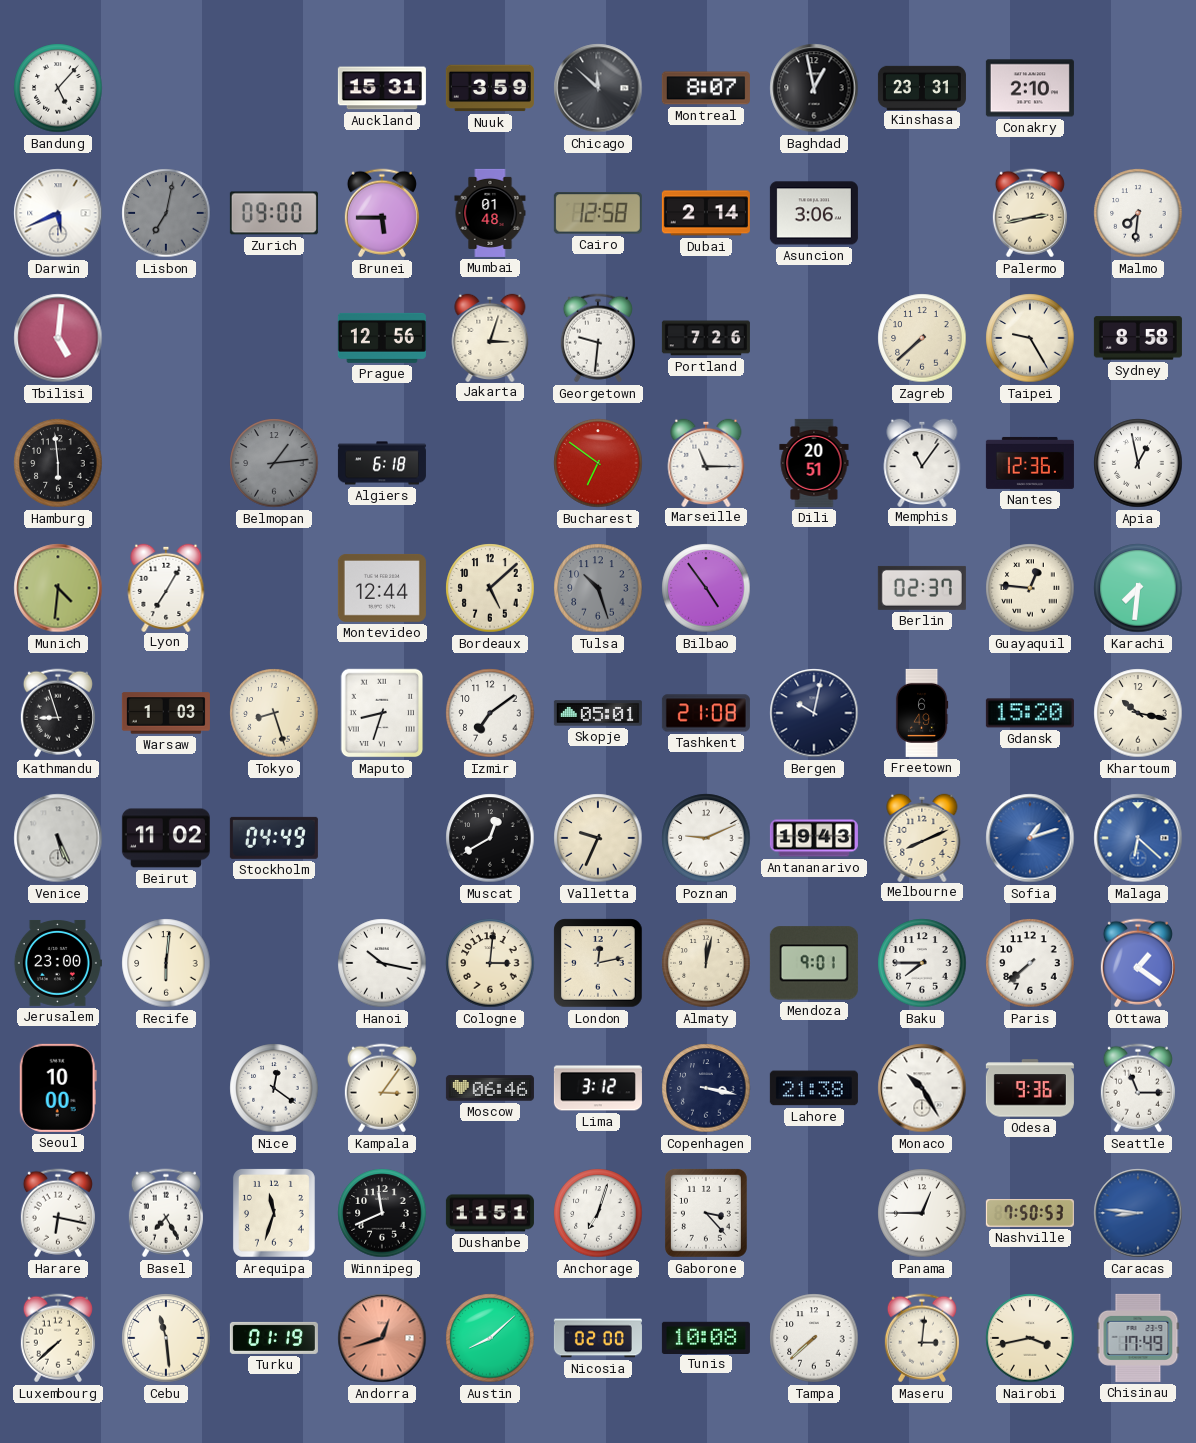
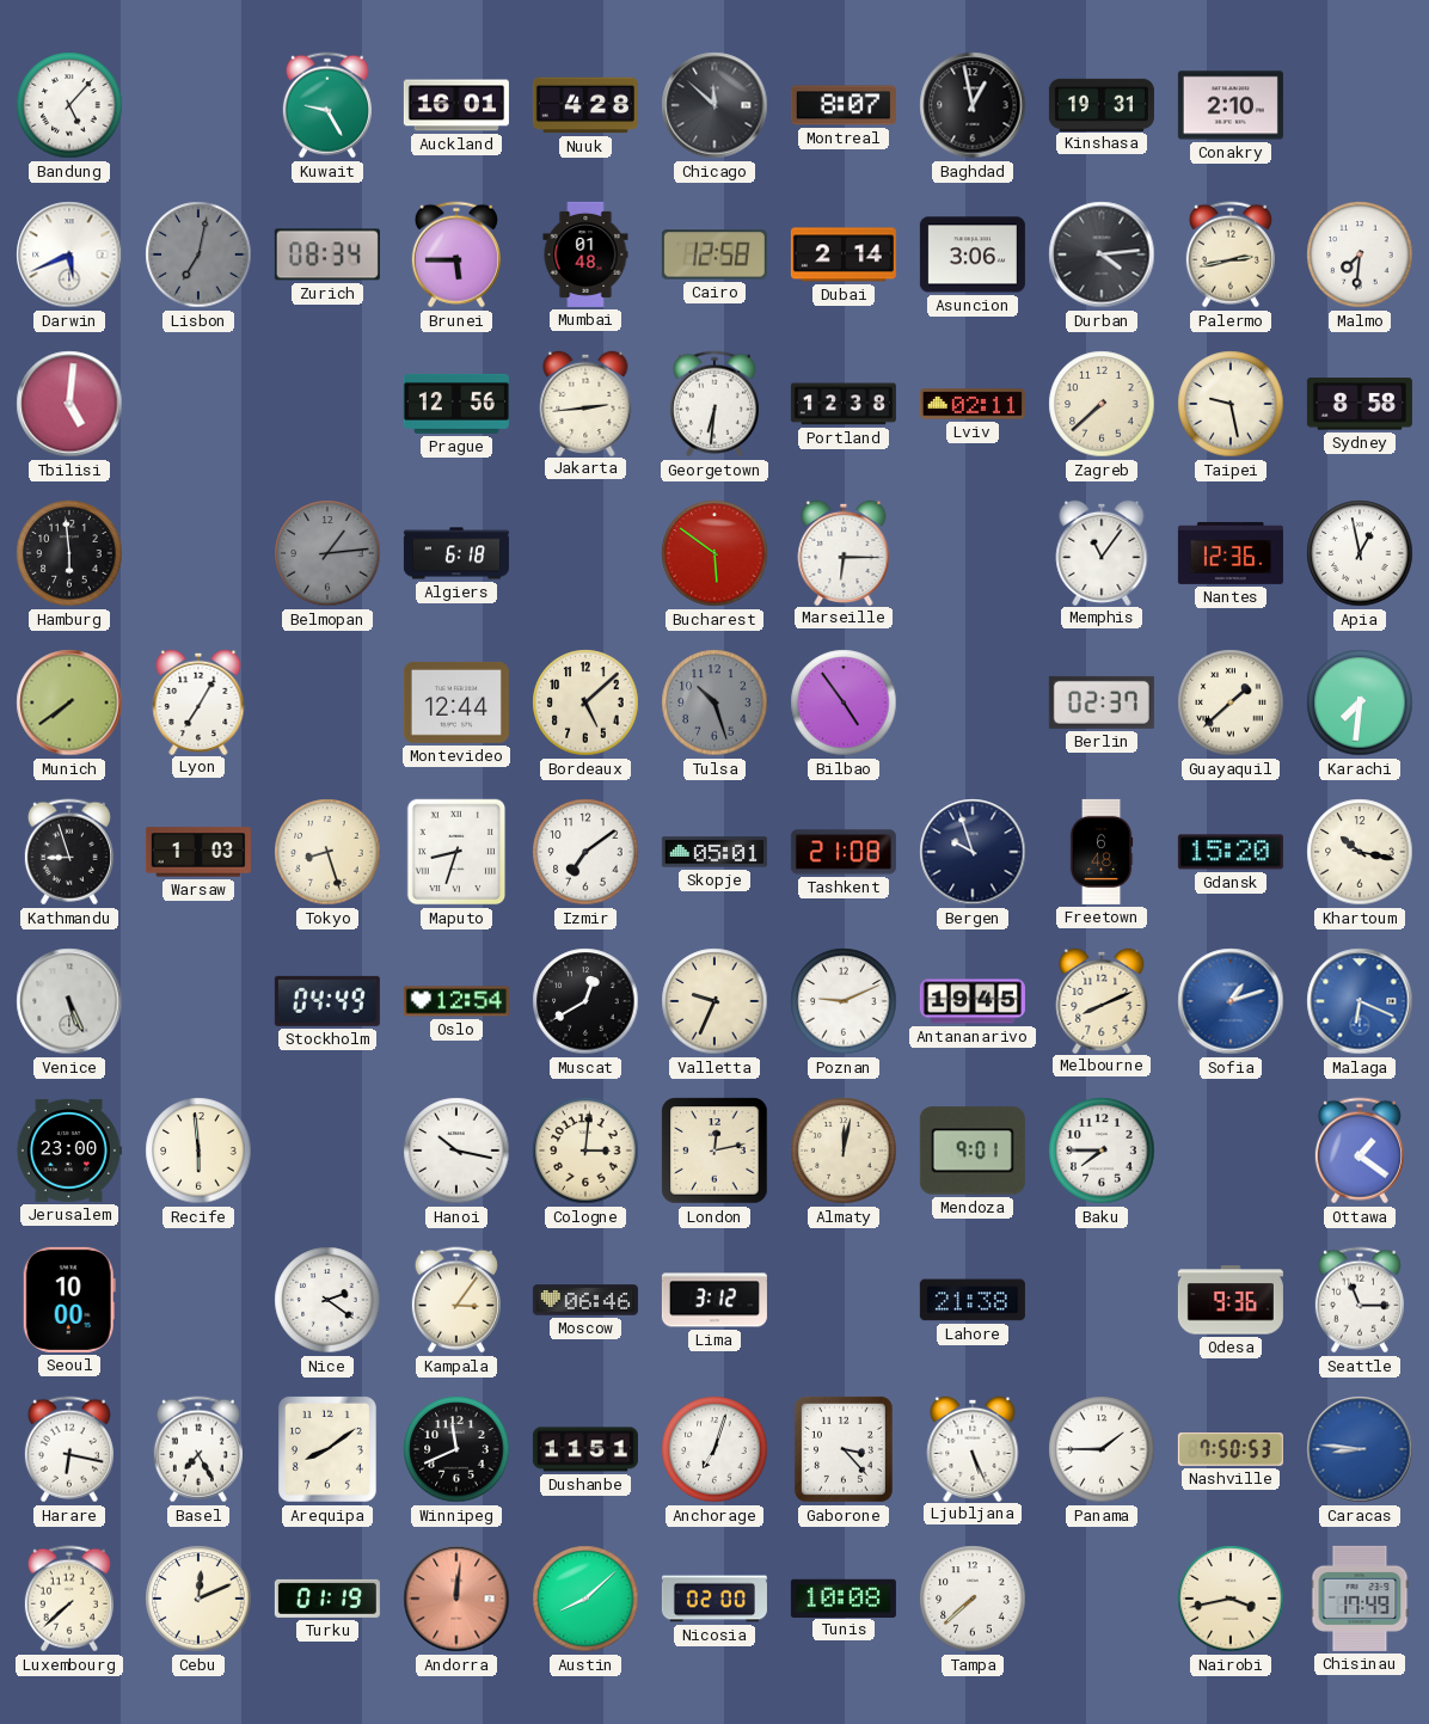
Kuwait: none -> 9:25
Auckland: 15:31 -> 16:01
Nuuk: 3:59 -> 4:28
Kinshasa: 23:31 -> 19:31
Zurich: 09:00 -> 08:34
Durban: none -> 4:14
Jakarta: 3:03 -> 2:44
Georgetown: 9:31 -> 6:31
Portland: 7:26 -> 12:38
Lviv: none -> 02:11
Taipei: 9:25 -> 9:28
Bucharest: 6:51 -> 5:51
Marseille: 11:15 -> 6:15
Dili: 20:51 -> none
Munich: 4:31 -> 7:39
Guayaquil: 12:46 -> 1:38
Bergen: 10:02 -> 9:57
Freetown: 6:49 -> 6:48
Beirut: 11:02 -> none
Oslo: none -> 12:54
Antananarivo: 19:43 -> 19:45
Malaga: 6:22 -> 6:19
Recife: 6:01 -> 5:59
Paris: 7:38 -> none
Nice: 12:21 -> 2:21
Copenhagen: 3:17 -> none
Monaco: 10:25 -> none
Arequipa: 11:33 -> 8:09
Ljubljana: none -> 5:26
Panama: 12:45 -> 1:45
Cebu: 11:29 -> 12:11
Andorra: 12:42 -> 12:01
Maseru: 3:01 -> none
